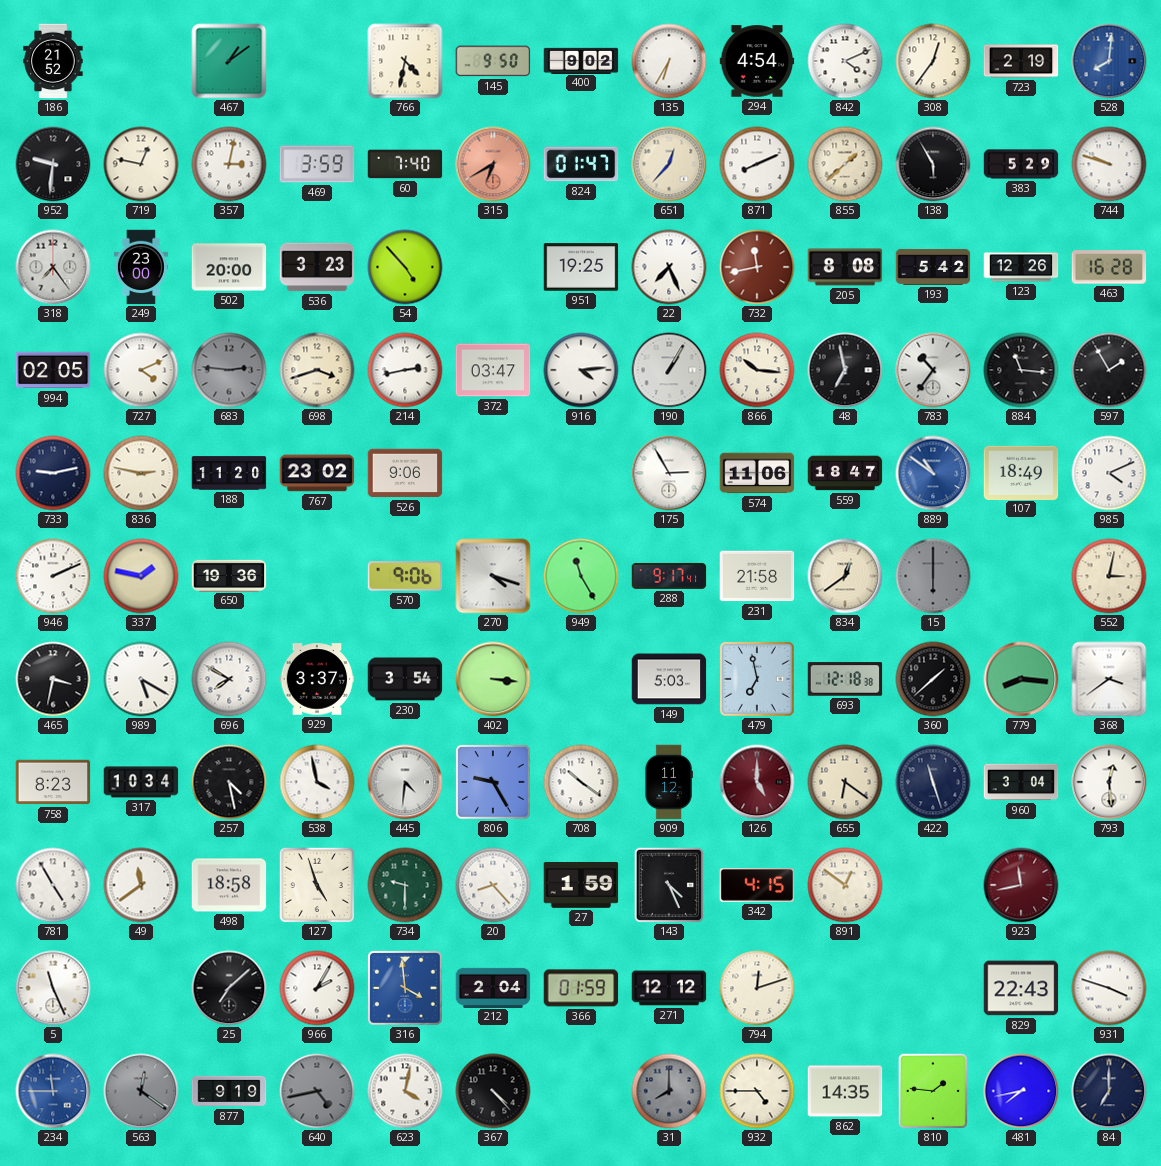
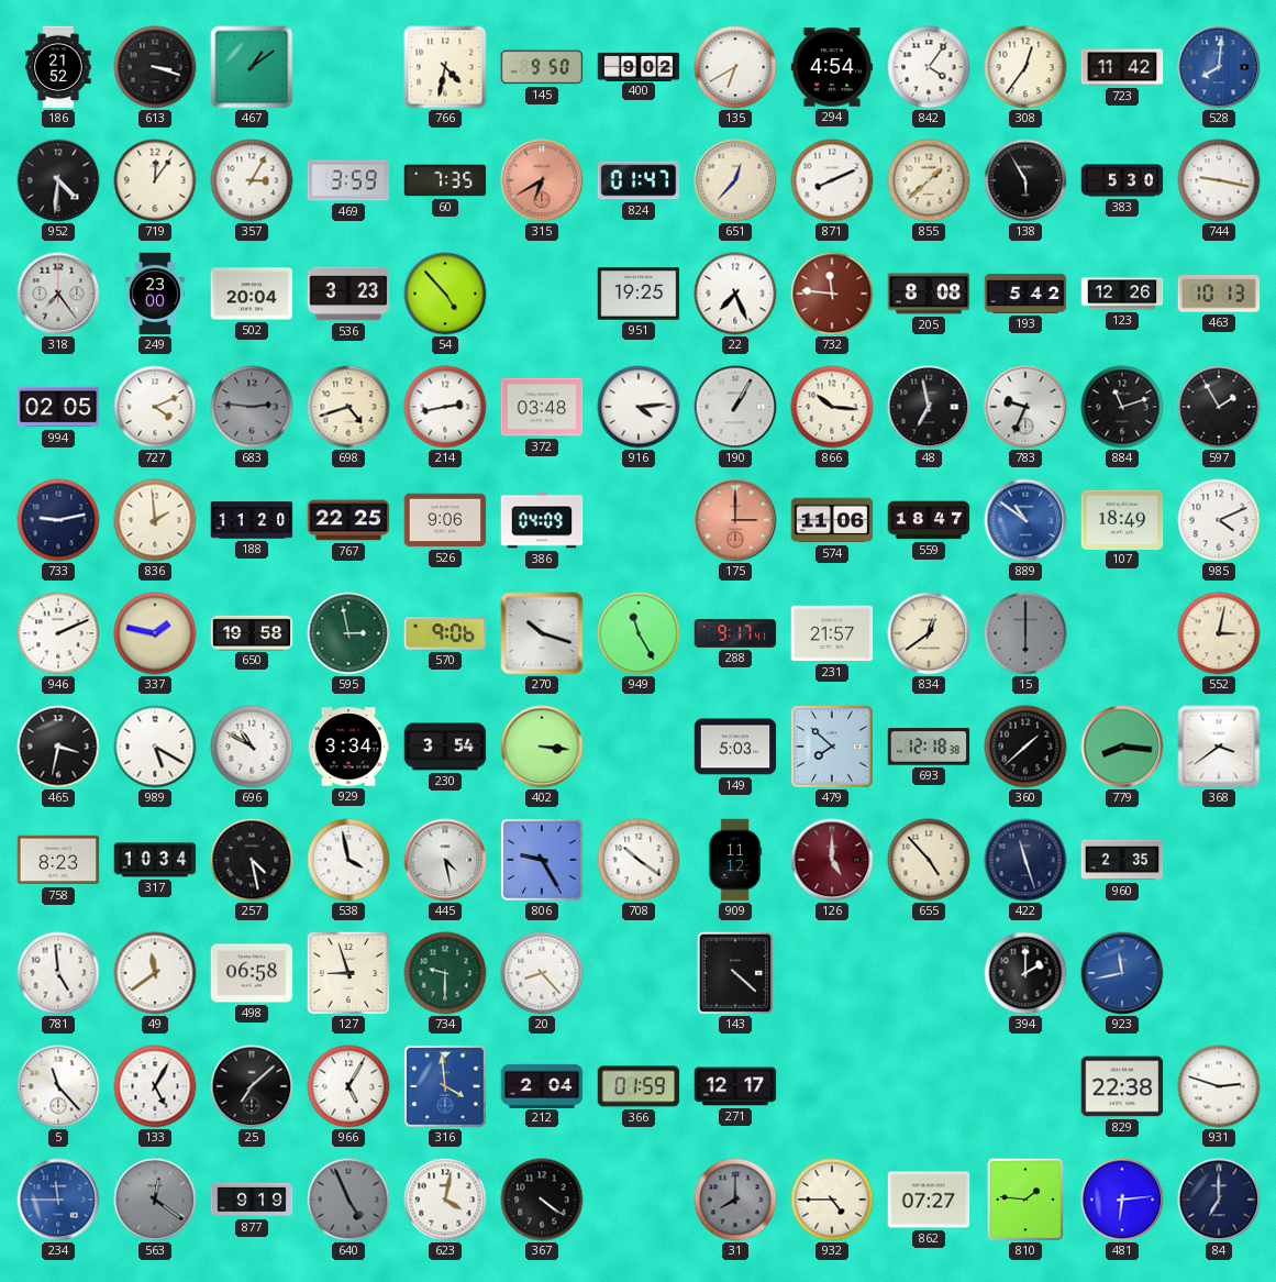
613: none -> 3:18
135: 6:35 -> 6:40
842: 4:11 -> 4:06
723: 2:19 -> 11:42
952: 9:31 -> 4:31
719: 12:47 -> 12:06
357: 3:02 -> 3:05
60: 7:40 -> 7:35
383: 5:29 -> 5:30
744: 9:48 -> 9:17
502: 20:00 -> 20:04
732: 11:43 -> 11:46
463: 16:28 -> 10:13
698: 3:42 -> 4:42
372: 03:47 -> 03:48
783: 10:36 -> 9:34
884: 11:16 -> 11:12
836: 2:47 -> 1:59
767: 23:02 -> 22:25
386: none -> 04:09
175: 2:55 -> 3:00
175 dial: white -> salmon
650: 19:36 -> 19:58
595: none -> 2:58
270: 4:18 -> 10:18
231: 21:58 -> 21:57
696: 7:50 -> 10:50
929: 3:37 -> 3:34
479: 6:58 -> 7:52
445: 4:31 -> 4:28
655: 6:21 -> 4:53
960: 3:04 -> 2:35
793: 12:29 -> none
781: 4:55 -> 4:59
498: 18:58 -> 06:58
127: 4:57 -> 8:57
27: 1:59 -> none
143: 4:26 -> 4:22
342: 4:15 -> none
891: 12:51 -> none
394: none -> 2:00
923 dial: burgundy -> blue
5: 11:26 -> 11:23
133: none -> 5:05
966: 2:05 -> 5:05
271: 12:12 -> 12:17
794: 12:12 -> none
829: 22:43 -> 22:38
931: 3:48 -> 2:48
640: 4:43 -> 4:56
367: 4:23 -> 4:21
862: 14:35 -> 07:27
481: 7:43 -> 6:14
